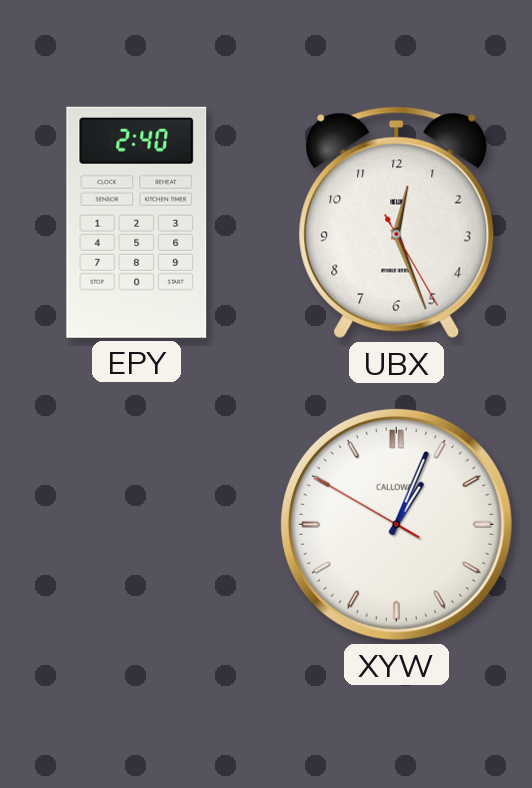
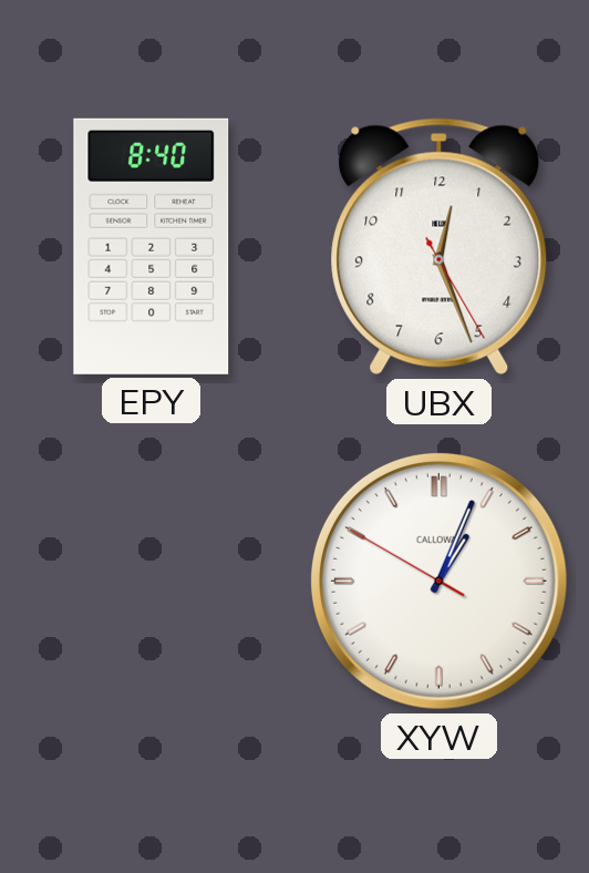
EPY: 2:40 -> 8:40
